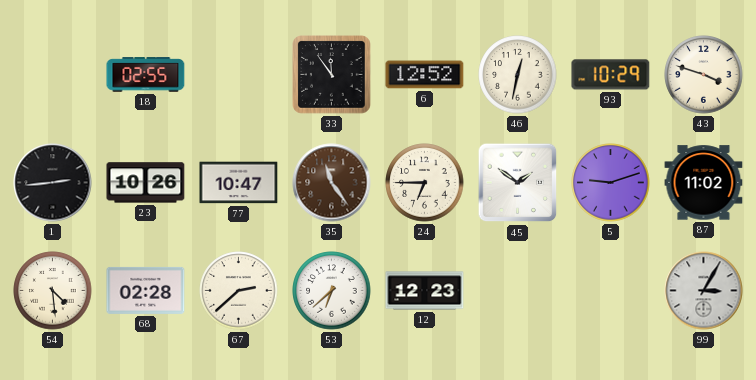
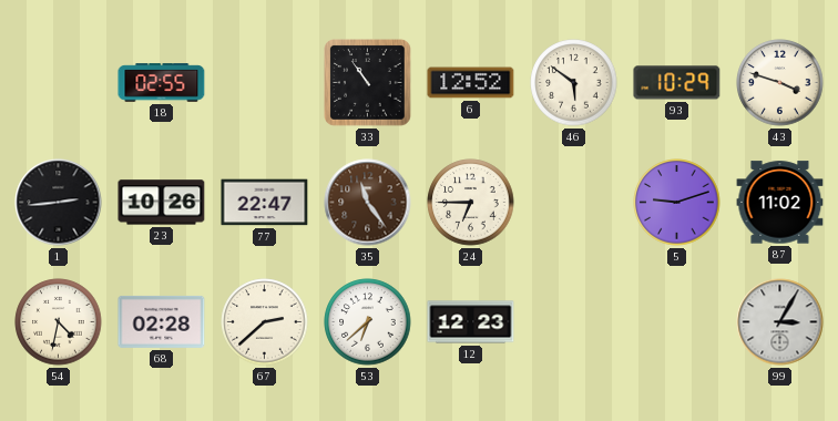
33: 11:54 -> 10:54
46: 12:32 -> 5:51
77: 10:47 -> 22:47
45: 1:51 -> none
54: 4:29 -> 4:32
